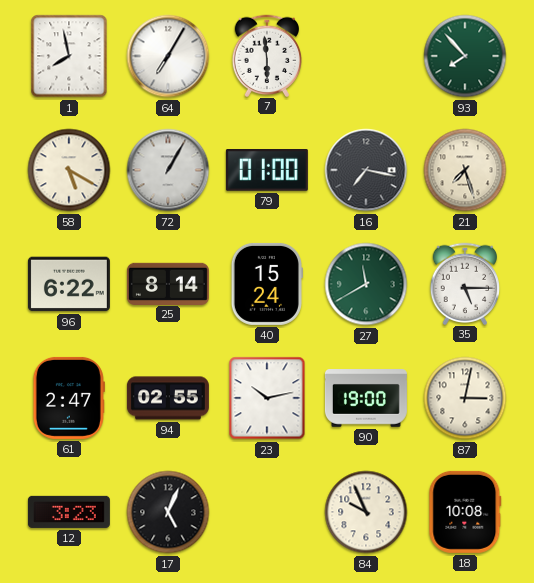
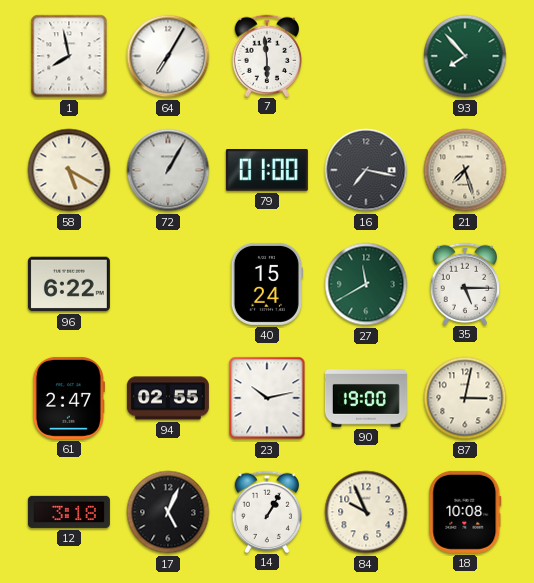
25: 8:14 -> none
12: 3:23 -> 3:18
14: none -> 1:05
